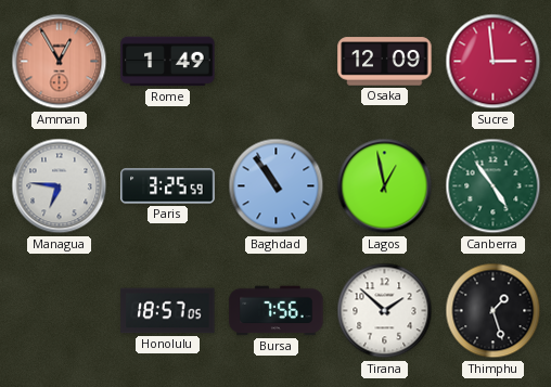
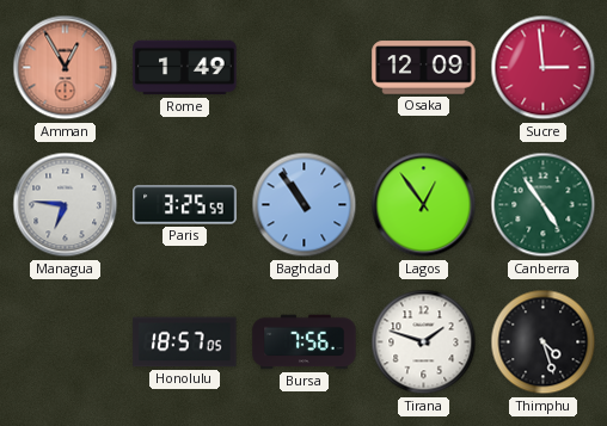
Lagos: 12:58 -> 12:54
Tirana: 1:52 -> 1:48
Thimphu: 1:27 -> 4:27
